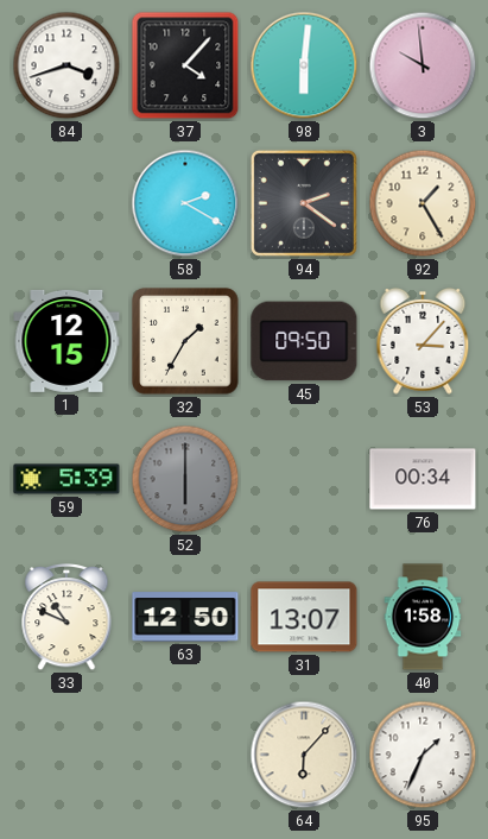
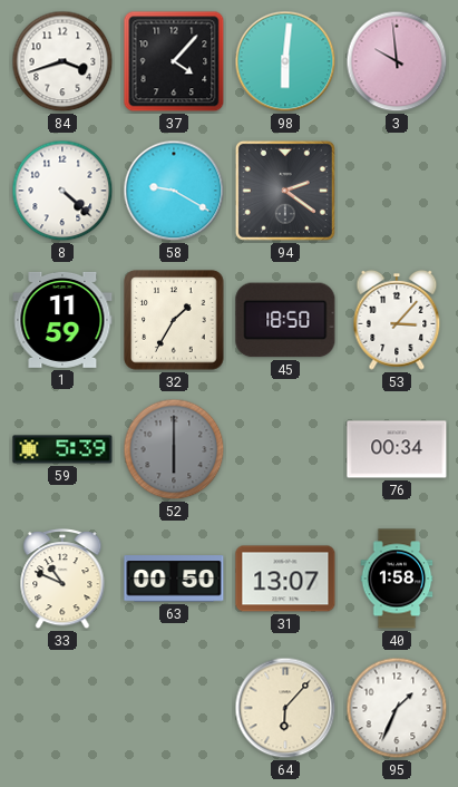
8: none -> 4:22
58: 2:20 -> 9:20
92: 1:25 -> none
1: 12:15 -> 11:59
45: 09:50 -> 18:50
63: 12:50 -> 00:50
